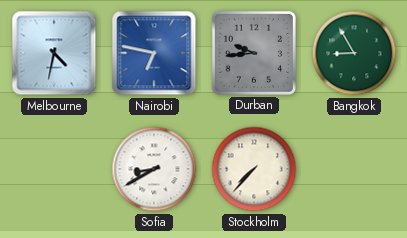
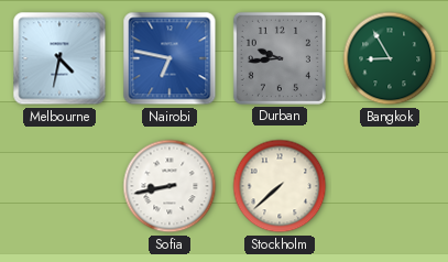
Sofia: 8:40 -> 8:43
Stockholm: 7:37 -> 7:38
